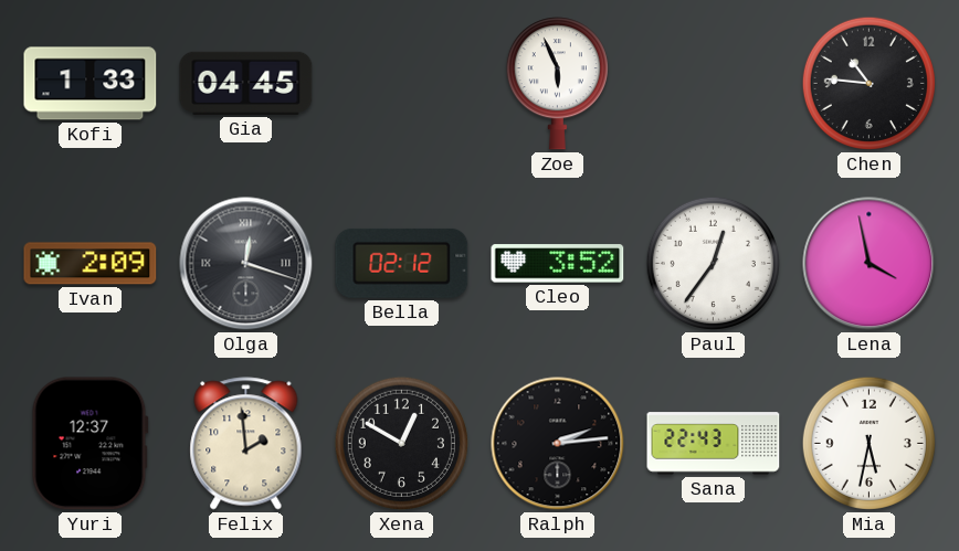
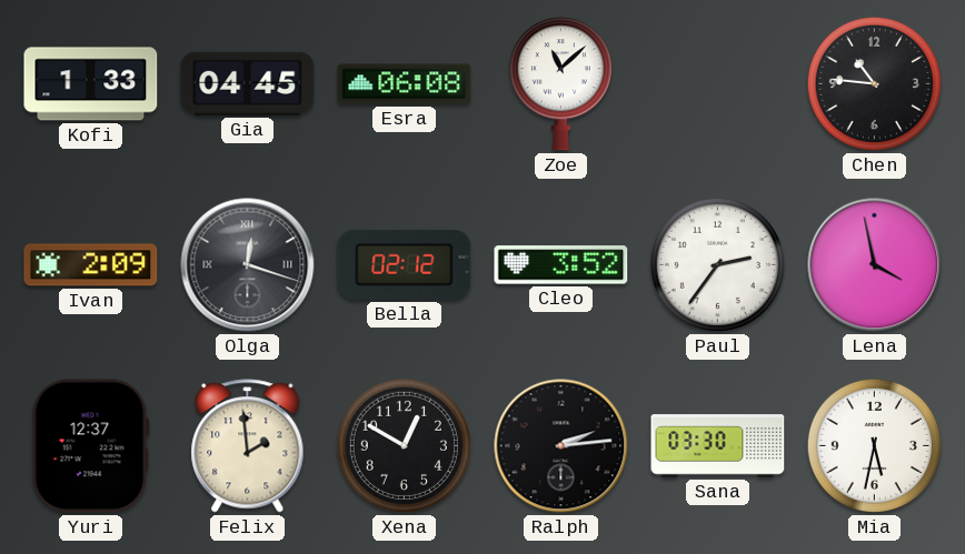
Esra: none -> 06:08
Zoe: 5:56 -> 11:08
Paul: 12:36 -> 2:36
Sana: 22:43 -> 03:30
